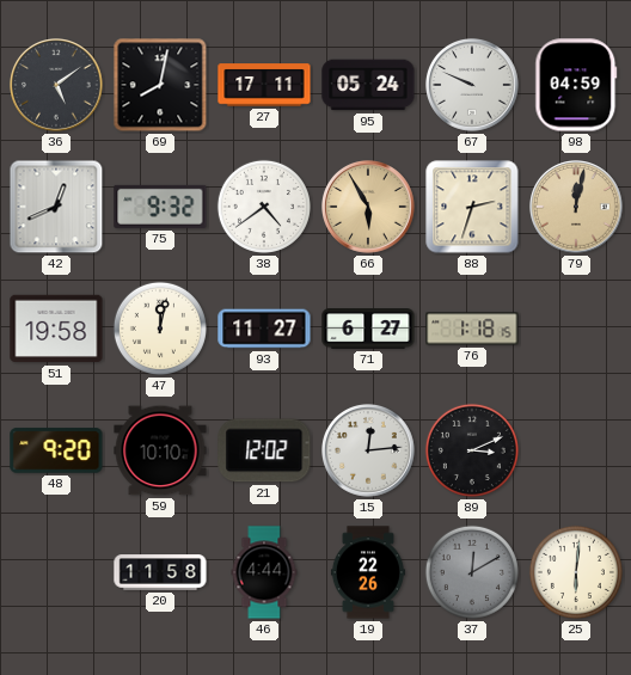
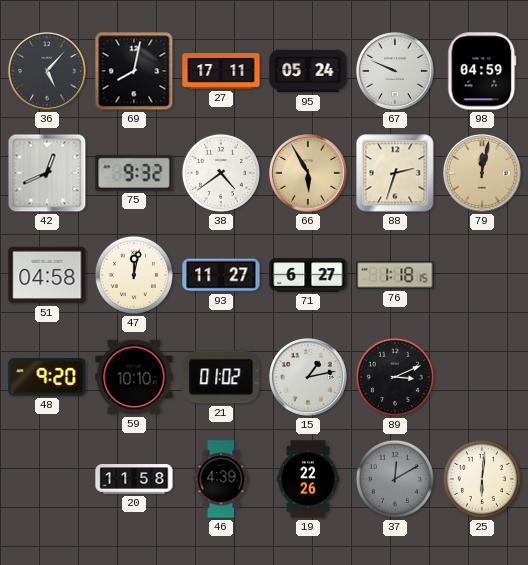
36: 5:09 -> 5:07
51: 19:58 -> 04:58
21: 12:02 -> 01:02
15: 12:14 -> 1:13
46: 4:44 -> 4:39
